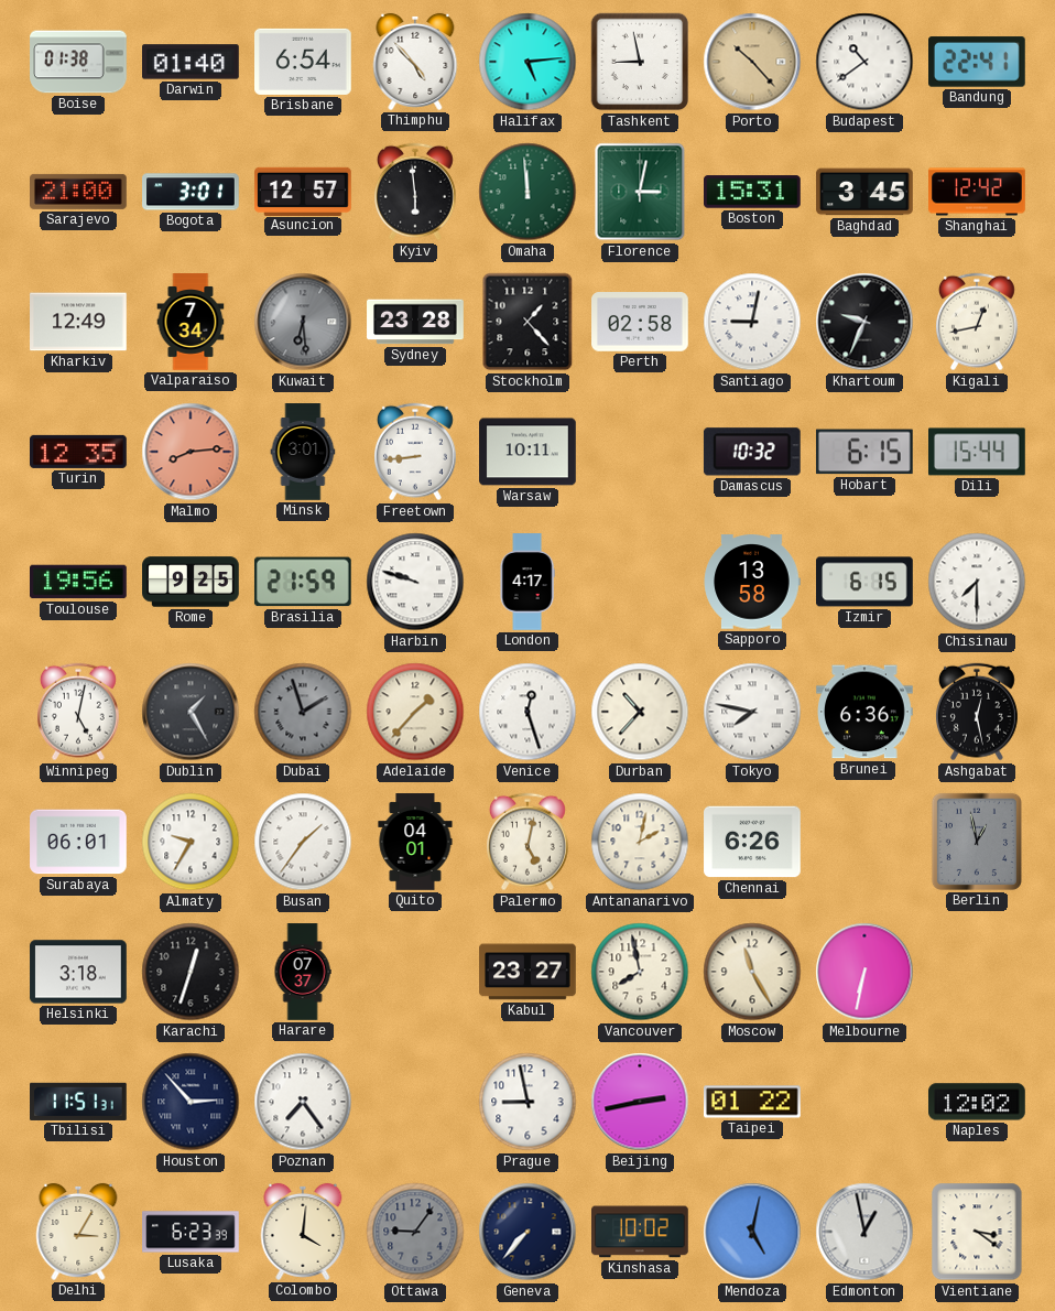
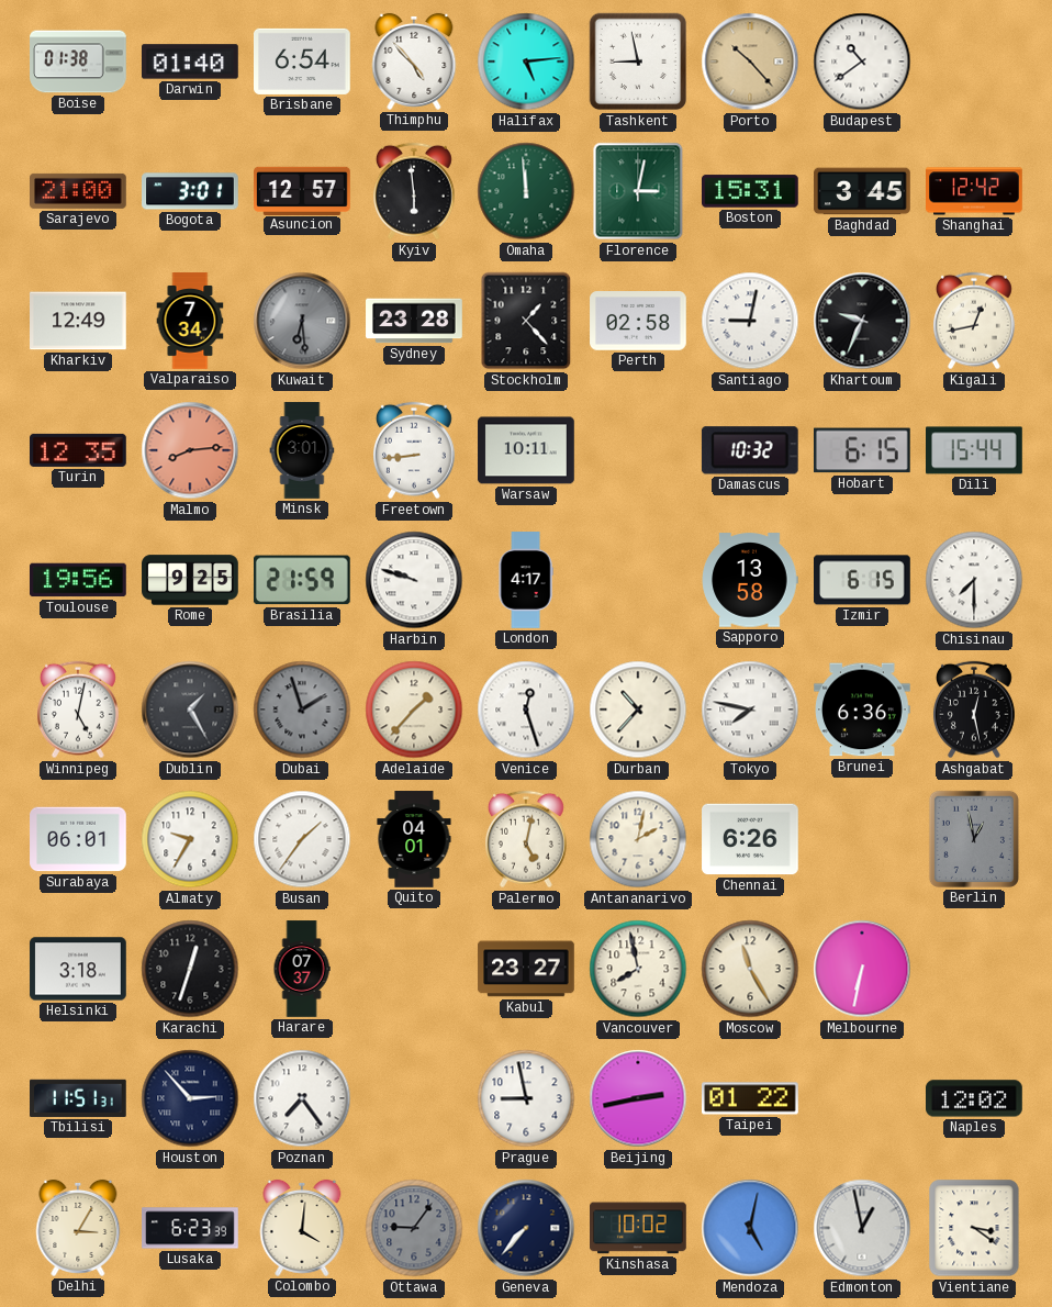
Bandung: 22:41 -> none
